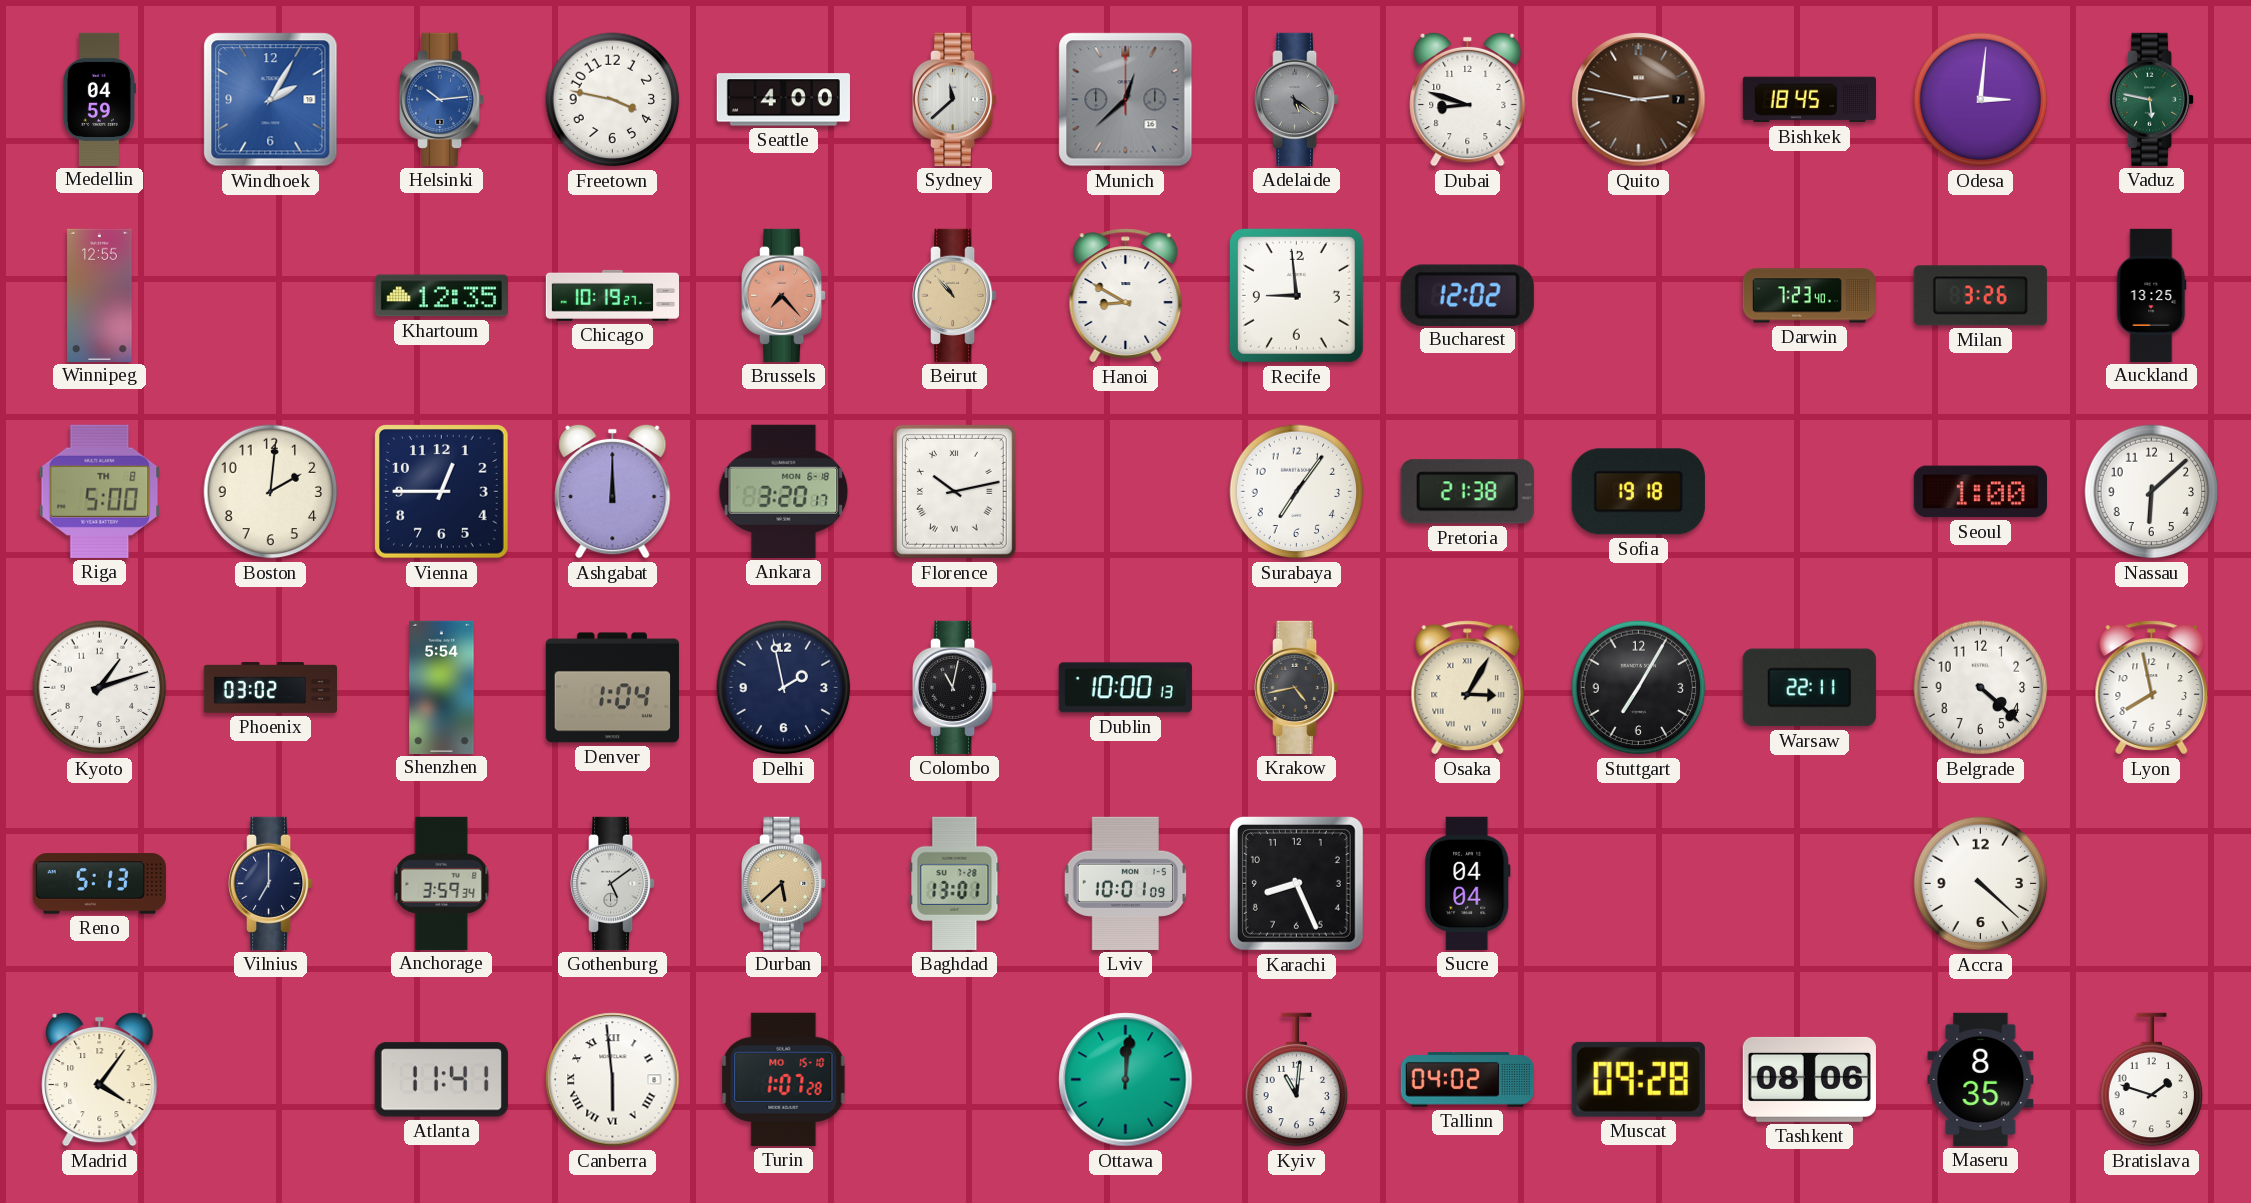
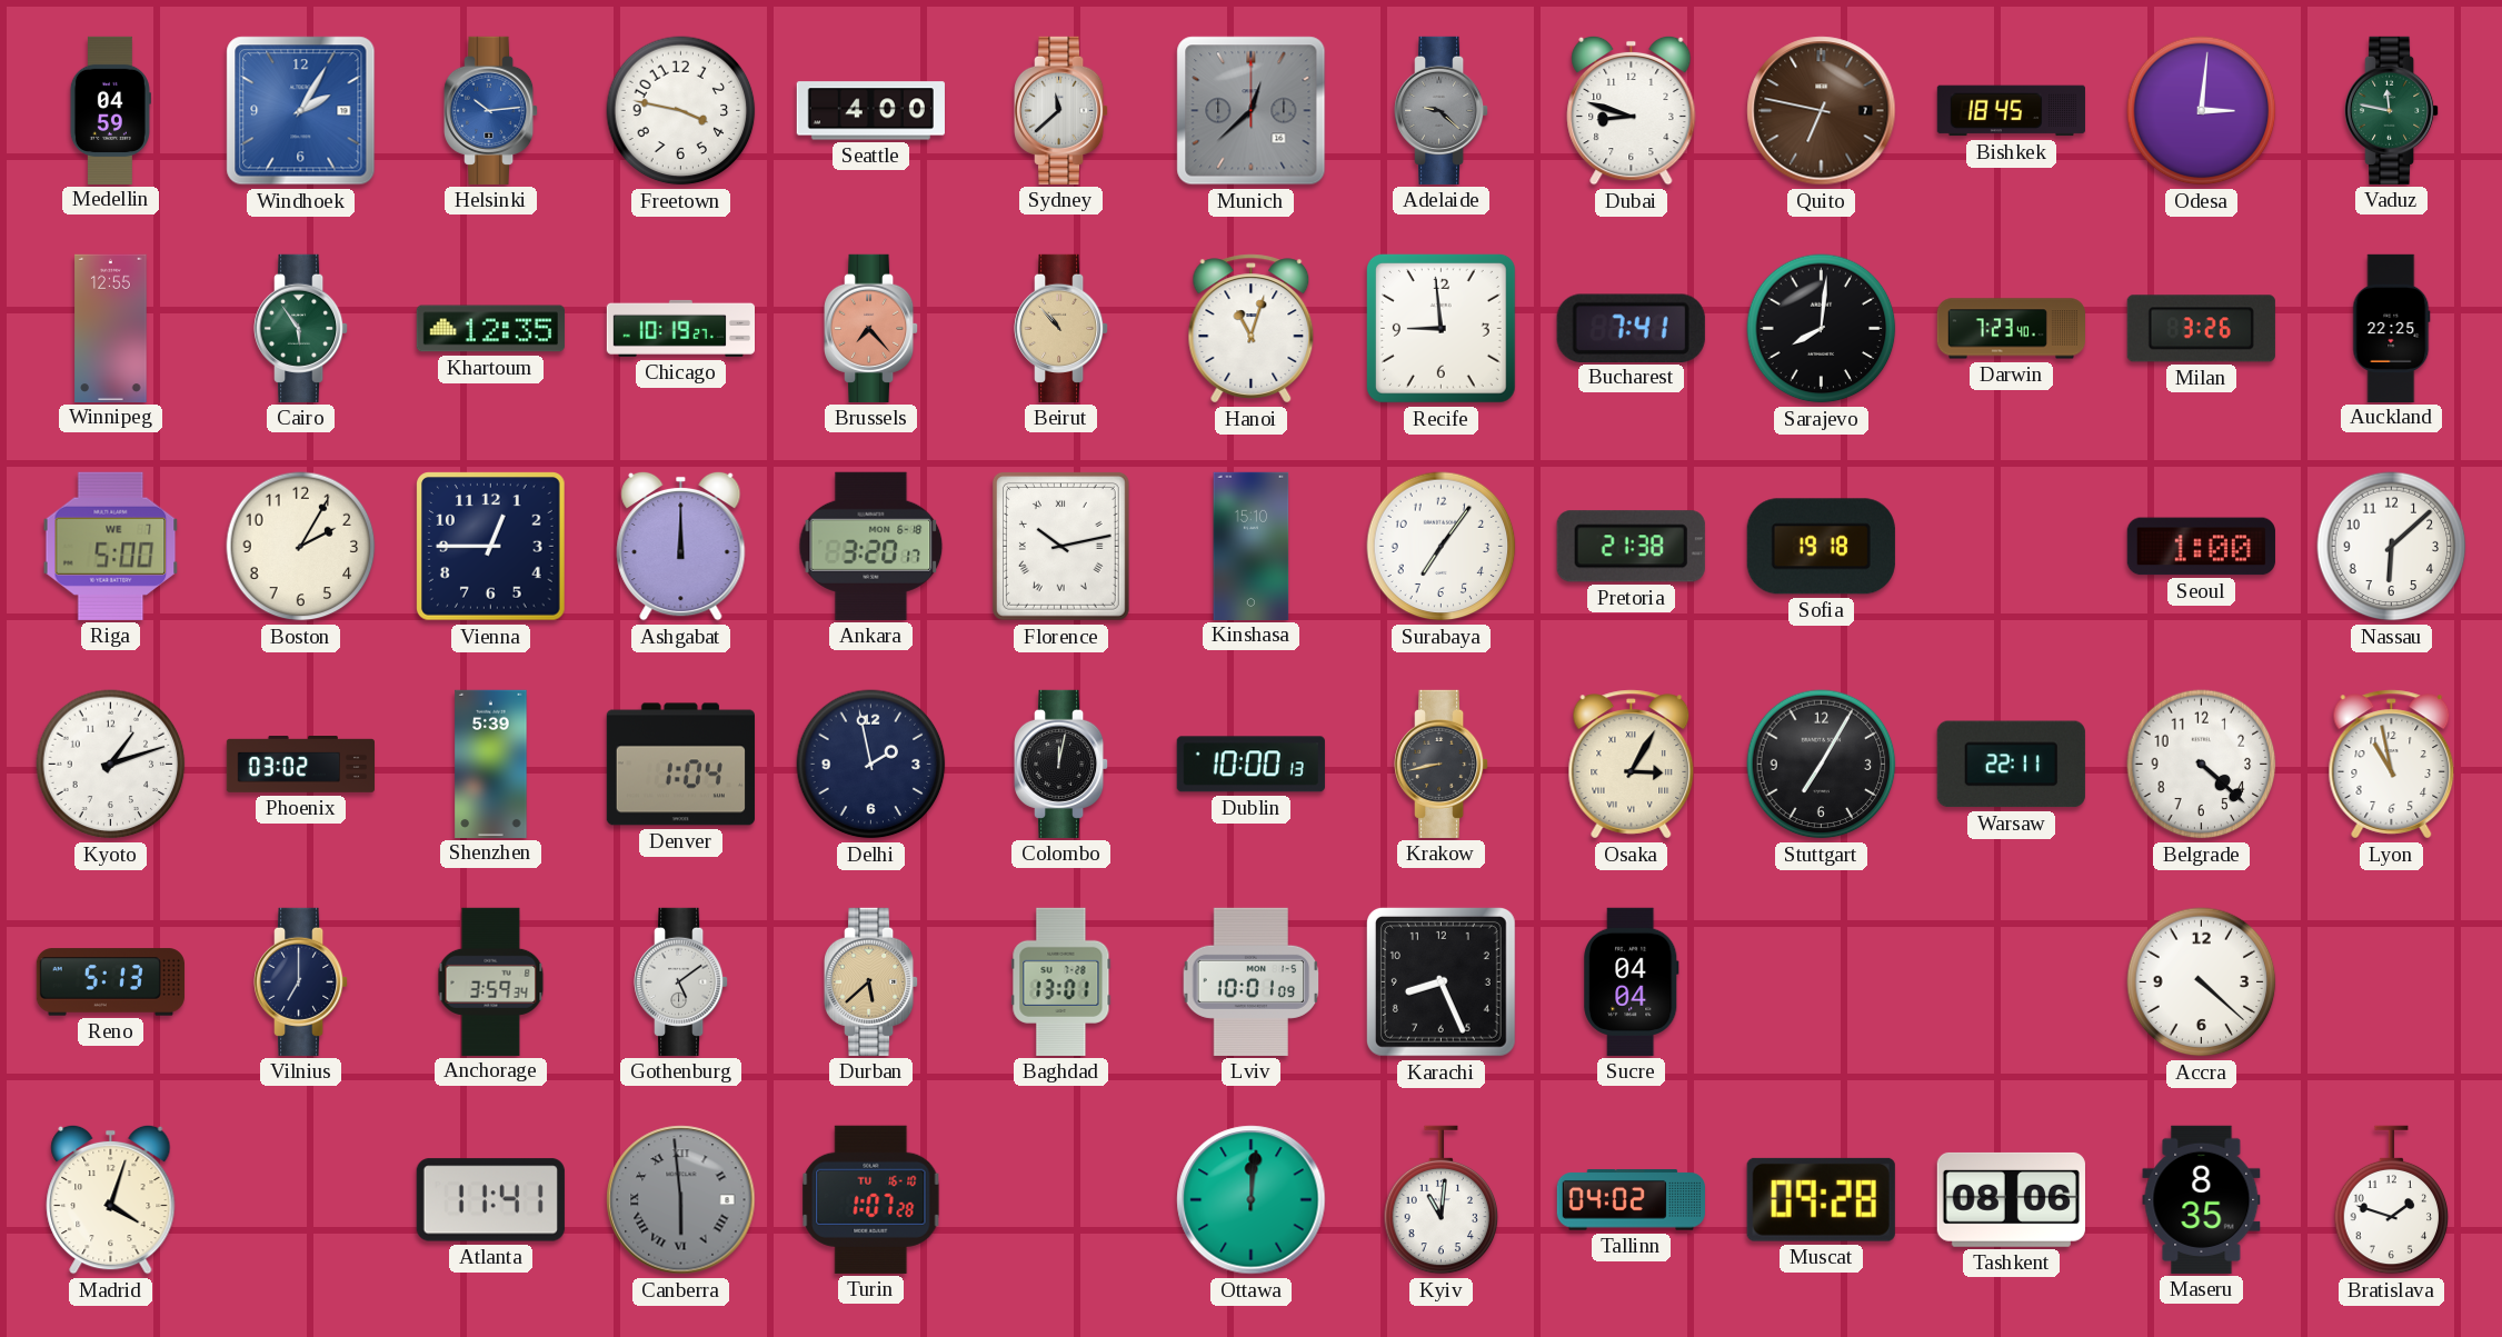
Adelaide: 5:21 -> 9:22
Quito: 2:47 -> 6:47
Vaduz: 5:47 -> 11:47
Cairo: none -> 5:54
Hanoi: 8:50 -> 11:03
Bucharest: 12:02 -> 7:41
Sarajevo: none -> 8:01
Auckland: 13:25 -> 22:25
Riga date: TH 8 -> WE 7
Boston: 2:01 -> 2:05
Kinshasa: none -> 15:10
Shenzhen: 5:54 -> 5:39
Colombo: 11:02 -> 12:02
Krakow: 4:43 -> 8:43
Lyon: 7:58 -> 10:58
Madrid: 4:06 -> 4:03
Canberra dial: white -> grey
Turin date: MO 15-10 -> TU 16-10
